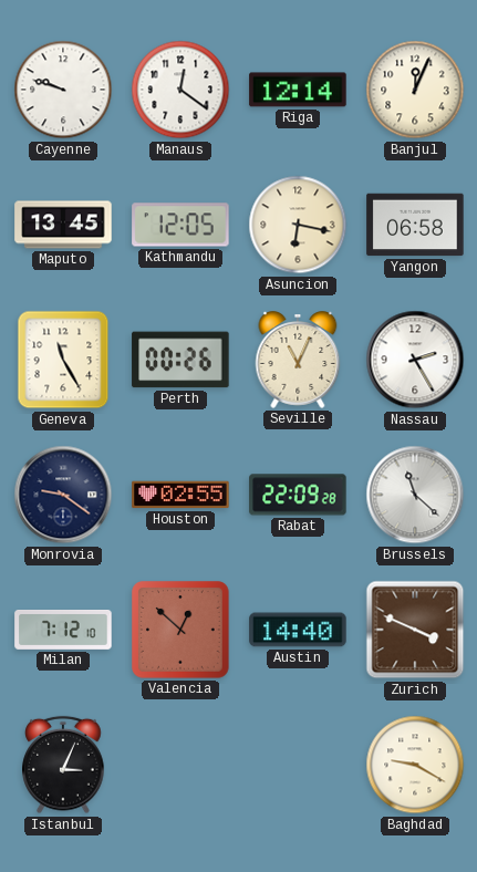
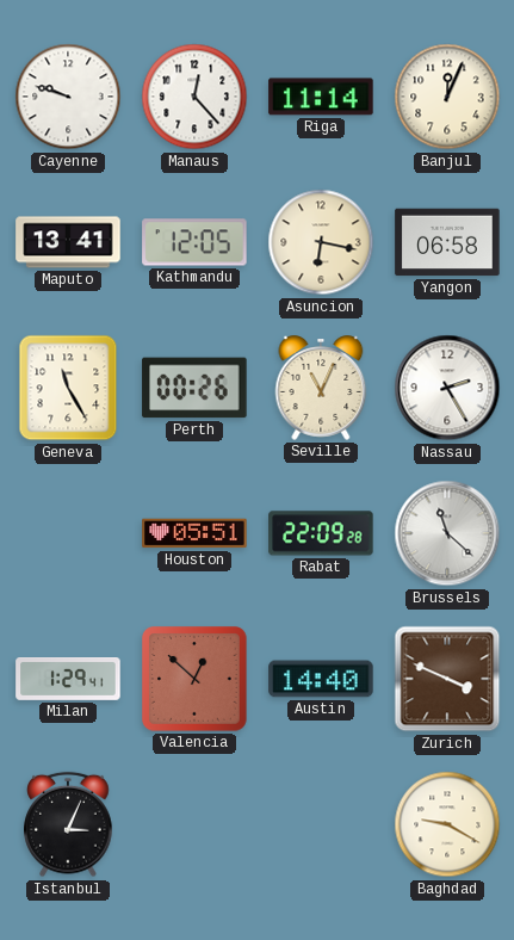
Manaus: 12:21 -> 12:23
Riga: 12:14 -> 11:14
Maputo: 13:45 -> 13:41
Monrovia: 9:21 -> none
Houston: 02:55 -> 05:51
Milan: 7:12 -> 1:29
